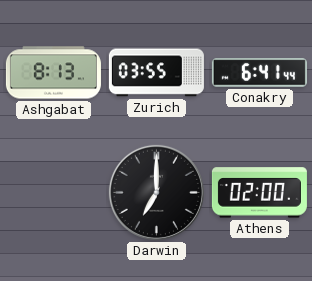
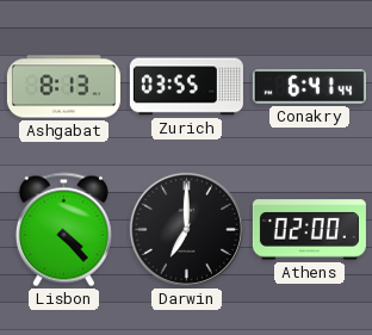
Lisbon: none -> 4:23
